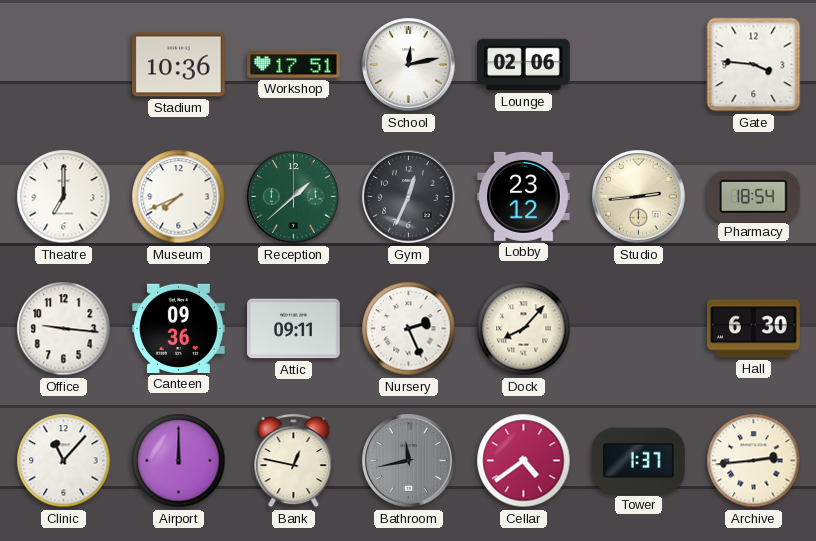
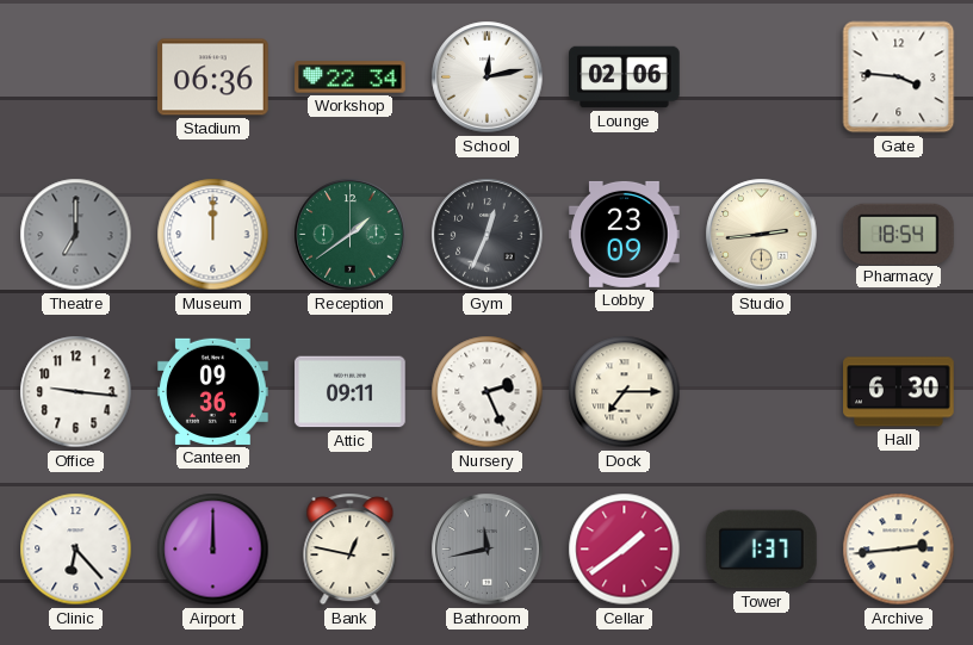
Stadium: 10:36 -> 06:36
Workshop: 17:51 -> 22:34
Theatre dial: white -> grey
Museum: 7:41 -> 12:00
Reception: 1:38 -> 1:39
Lobby: 23:12 -> 23:09
Dock: 8:07 -> 7:15
Clinic: 11:07 -> 6:23
Cellar: 4:39 -> 1:39
